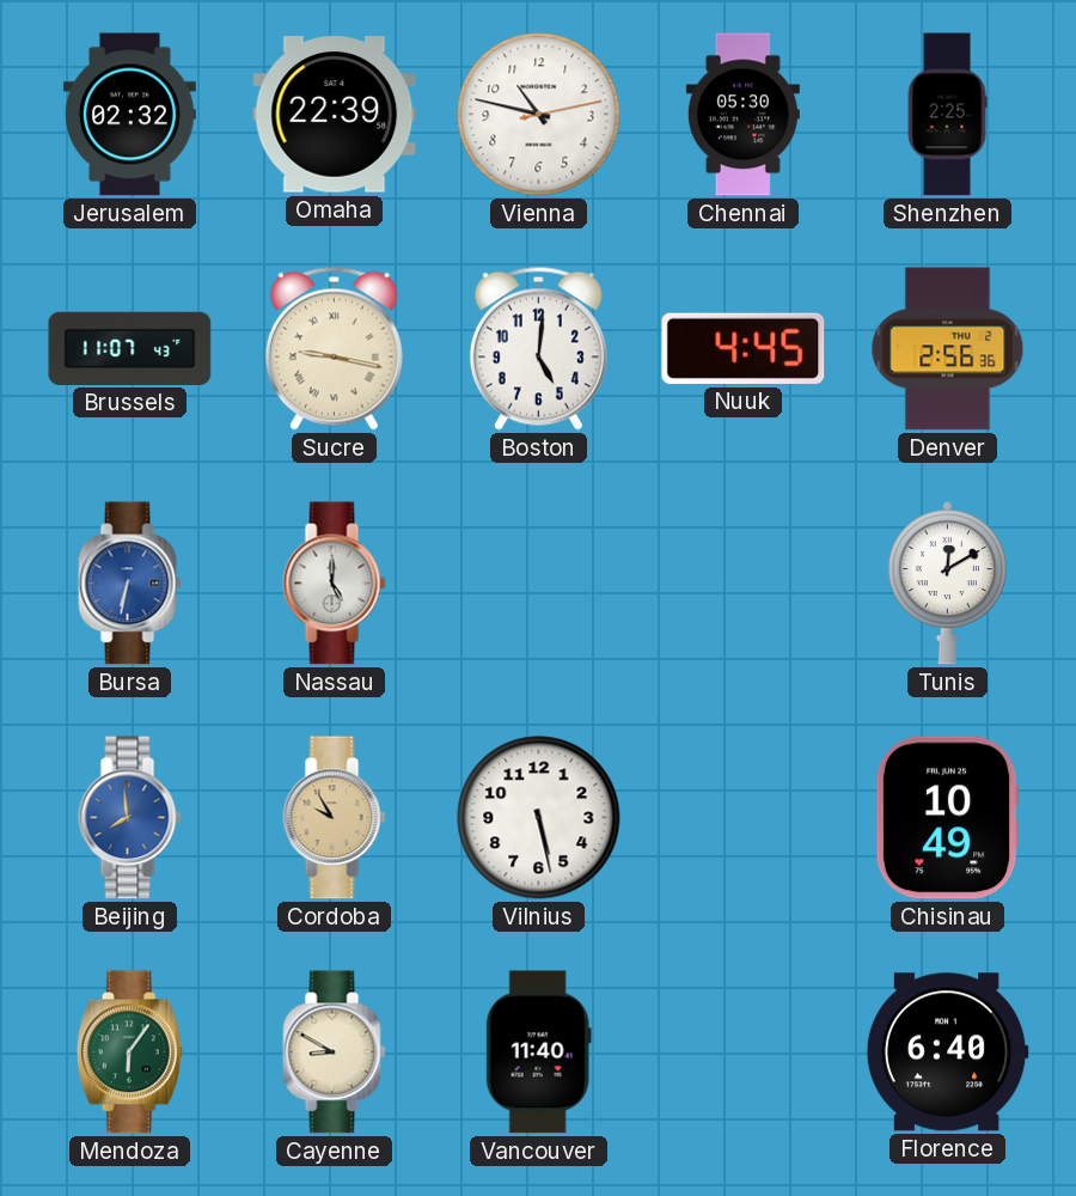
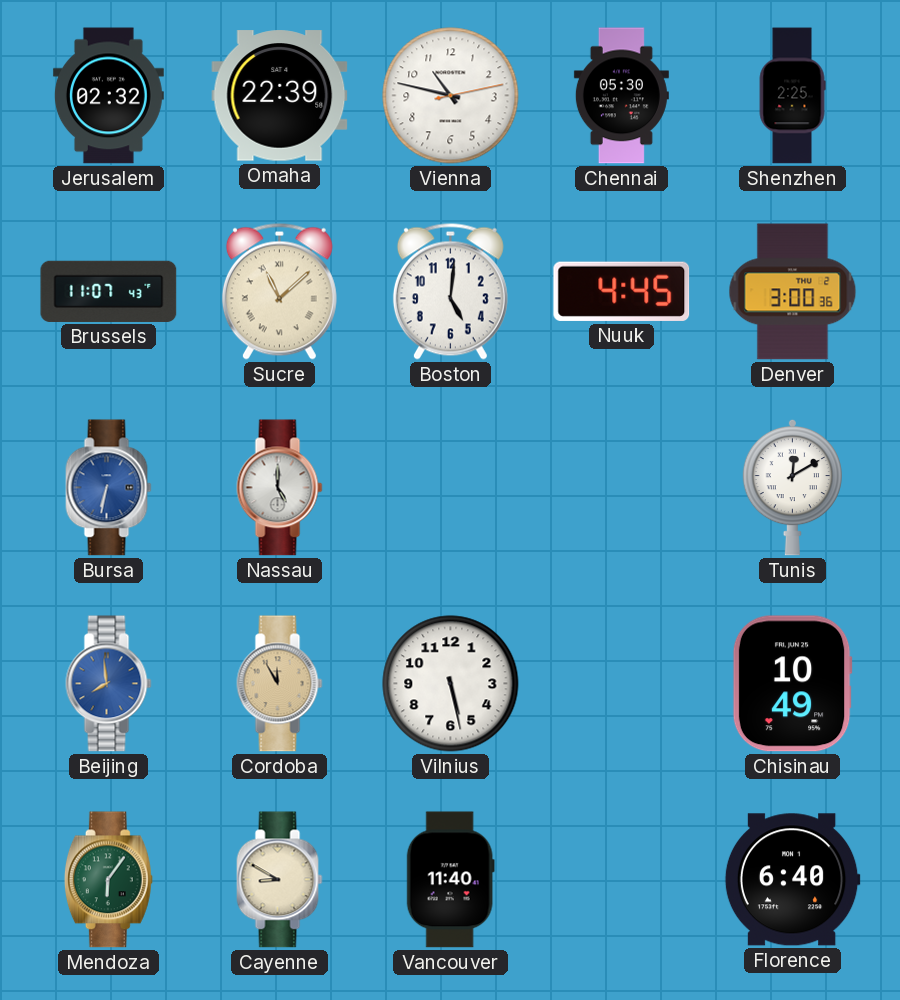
Sucre: 9:17 -> 11:08
Denver: 2:56 -> 3:00
Cordoba: 9:55 -> 11:55
